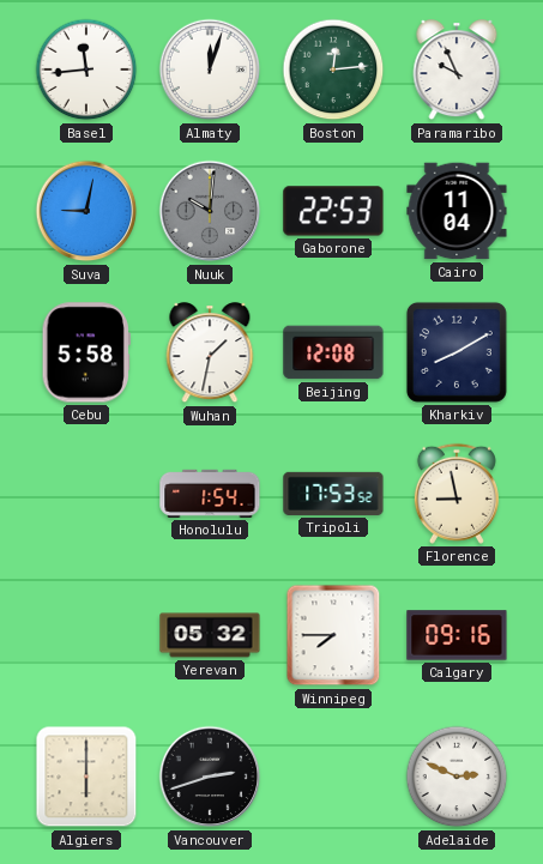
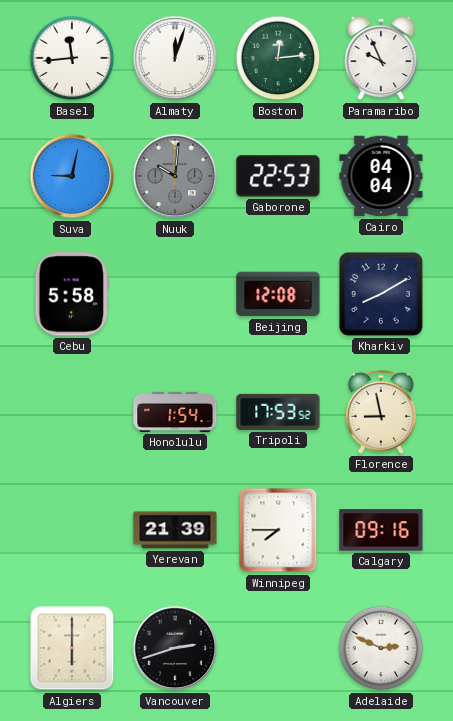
Cairo: 11:04 -> 04:04
Wuhan: 1:32 -> none
Yerevan: 05:32 -> 21:39
